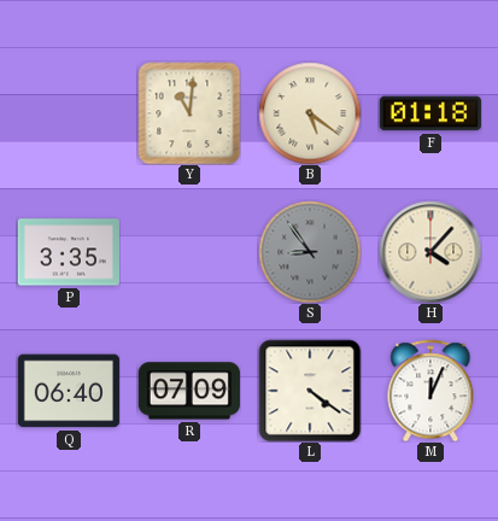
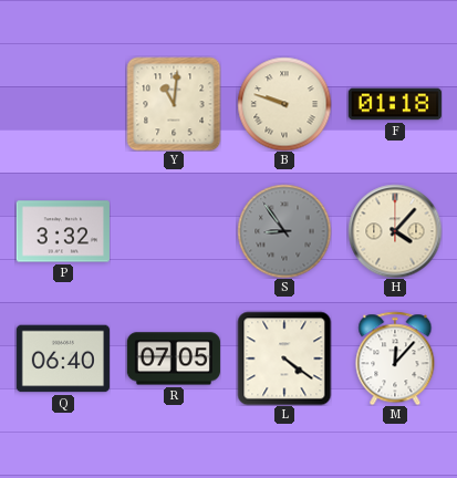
B: 5:21 -> 9:48
P: 3:35 -> 3:32
R: 07:09 -> 07:05
M: 12:04 -> 12:07
